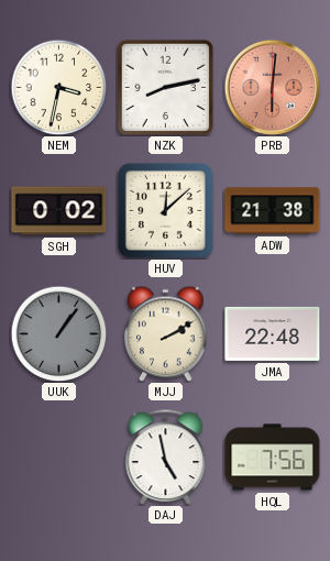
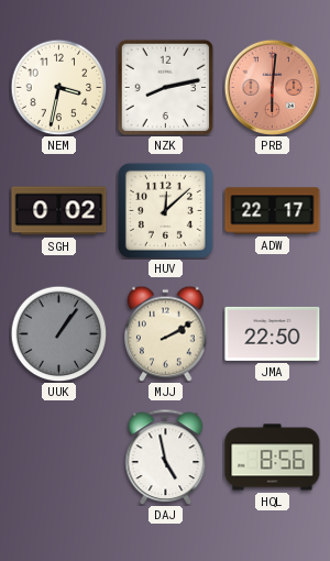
ADW: 21:38 -> 22:17
JMA: 22:48 -> 22:50
HQL: 7:56 -> 8:56
